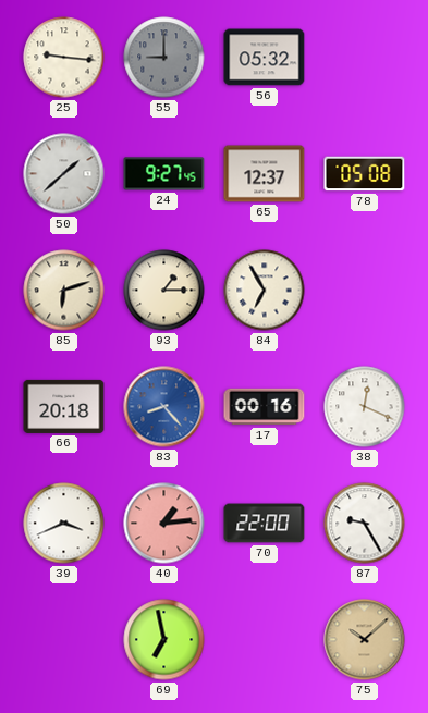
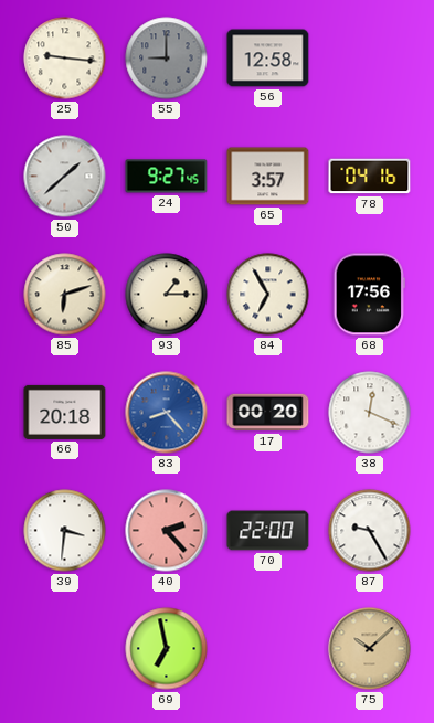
56: 05:32 -> 12:58
65: 12:37 -> 3:57
78: 05:08 -> 04:16
68: none -> 17:56
17: 00:16 -> 00:20
39: 3:41 -> 3:31
40: 1:14 -> 2:23
